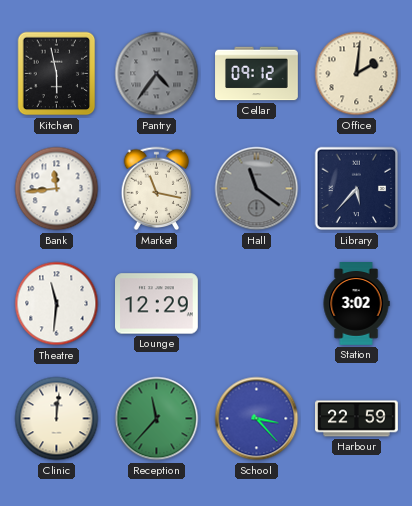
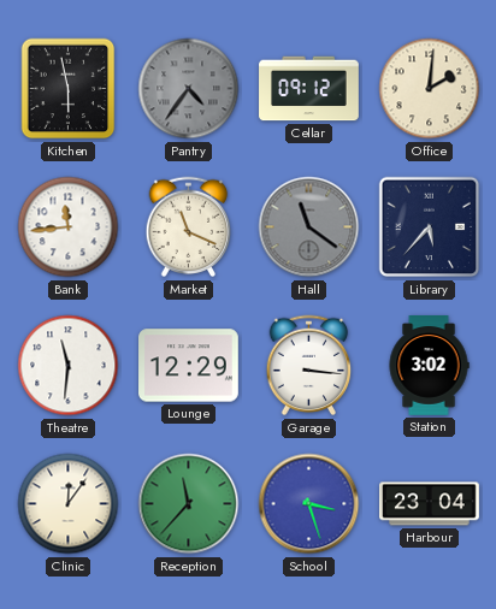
Market: 11:17 -> 11:19
Garage: none -> 3:16
Clinic: 12:01 -> 12:06
School: 3:23 -> 3:27
Harbour: 22:59 -> 23:04
